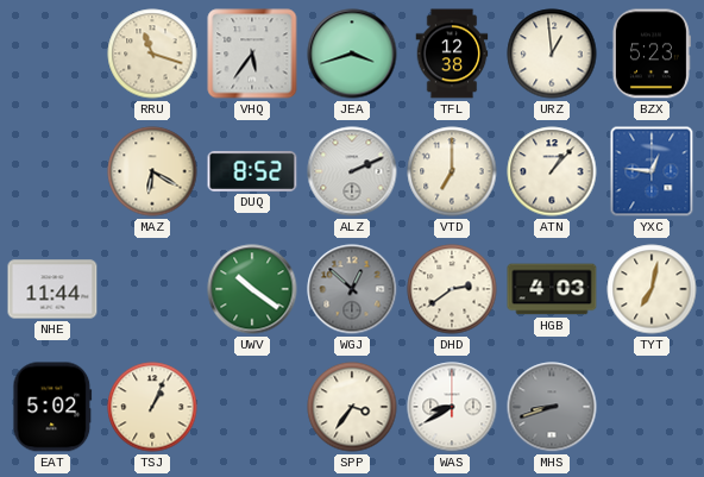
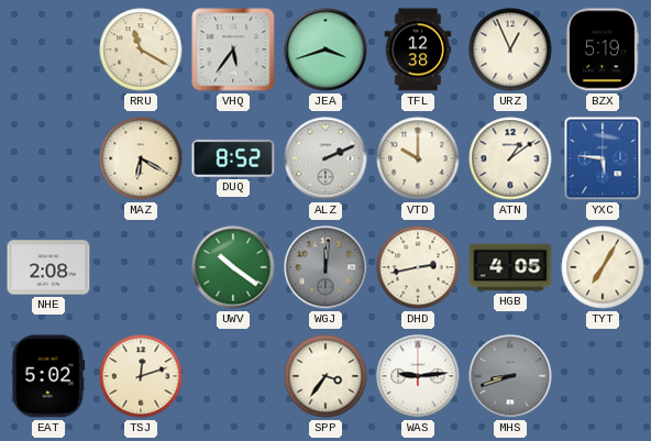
RRU: 11:18 -> 11:20
URZ: 12:59 -> 12:56
BZX: 5:23 -> 5:19
VTD: 7:00 -> 10:00
ATN: 1:07 -> 1:09
YXC: 12:46 -> 5:46
NHE: 11:44 -> 2:08
WGJ: 12:52 -> 12:01
DHD: 2:39 -> 2:43
HGB: 4:03 -> 4:05
TYT: 7:02 -> 7:05
TSJ: 1:04 -> 12:12
WAS: 8:40 -> 9:14
